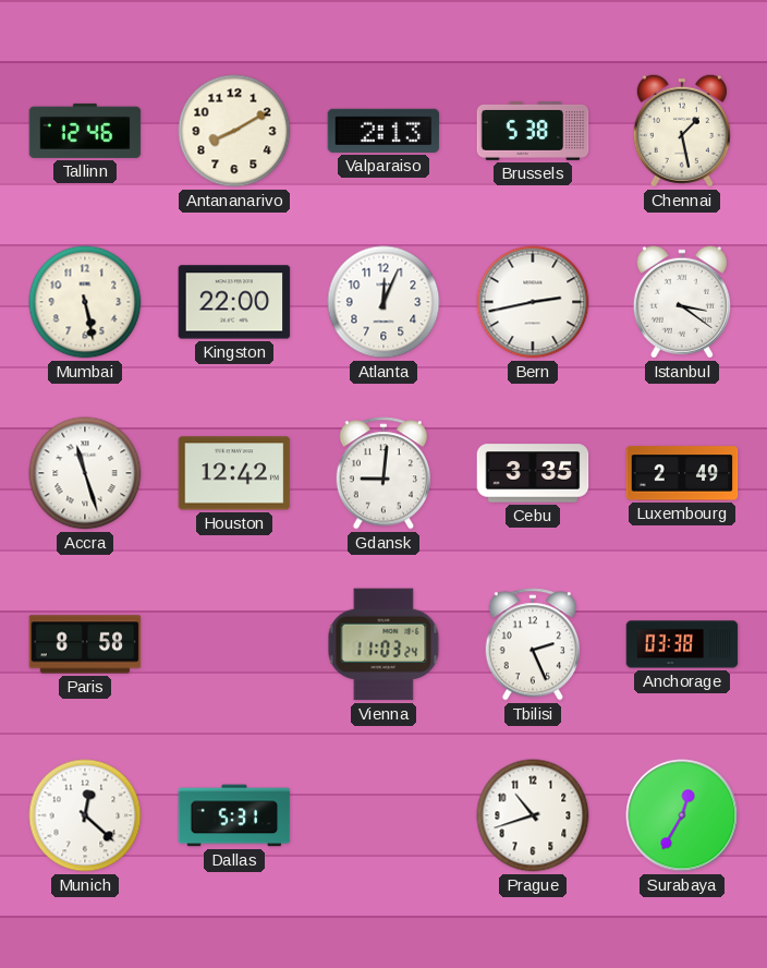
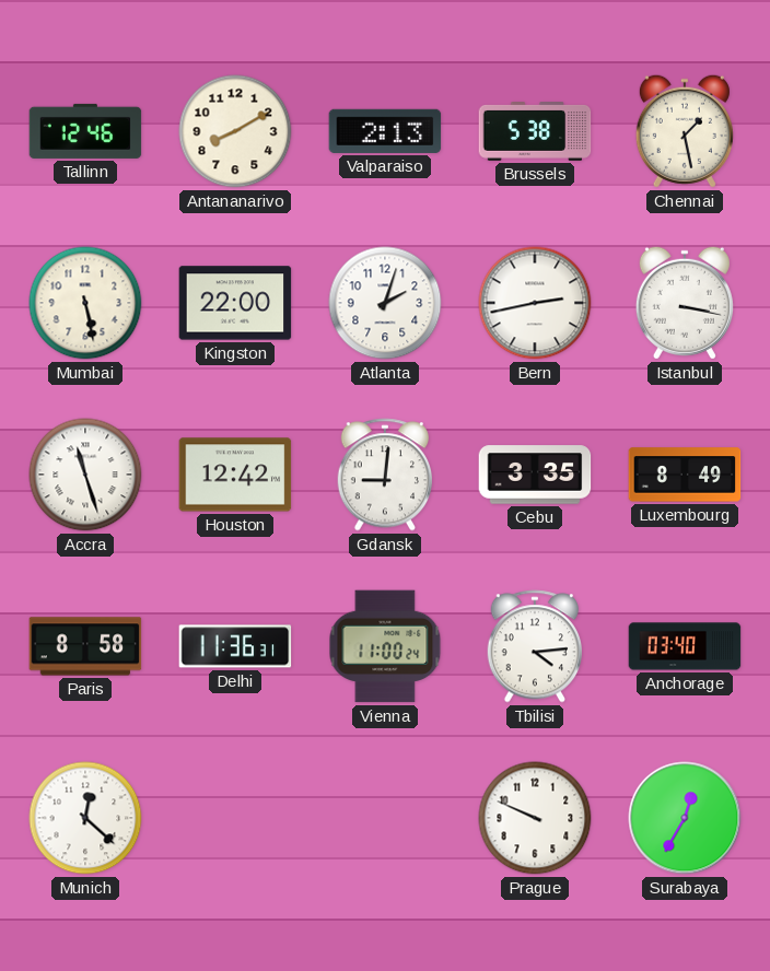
Atlanta: 12:04 -> 2:03
Istanbul: 3:21 -> 3:17
Luxembourg: 2:49 -> 8:49
Delhi: none -> 11:36
Vienna: 11:03 -> 11:00
Tbilisi: 2:26 -> 4:14
Anchorage: 03:38 -> 03:40
Dallas: 5:31 -> none
Prague: 10:42 -> 9:49
